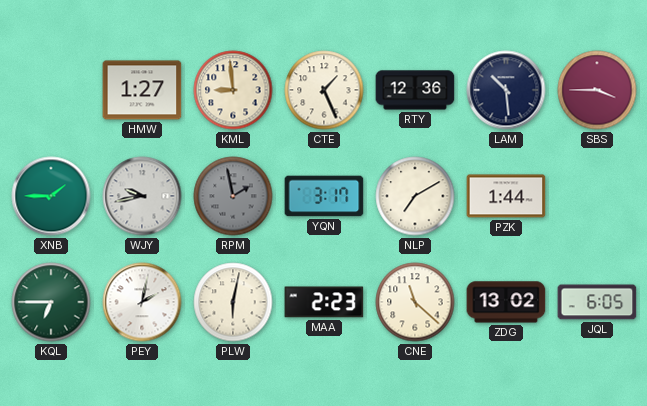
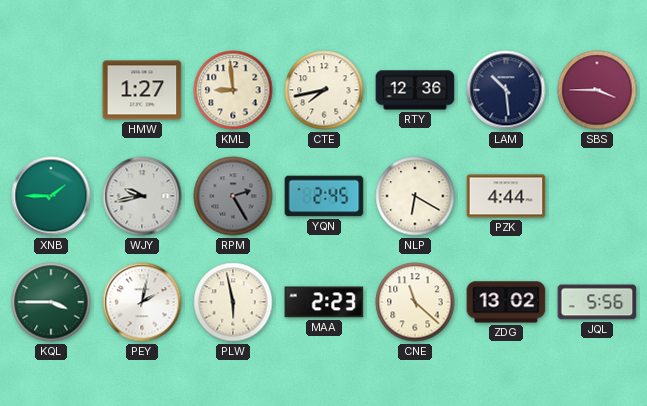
CTE: 1:26 -> 7:43
RPM: 1:58 -> 2:25
YQN: 3:17 -> 2:45
NLP: 7:10 -> 6:20
PZK: 1:44 -> 4:44
KQL: 6:45 -> 3:45
PLW: 6:02 -> 5:58
JQL: 6:05 -> 5:56
